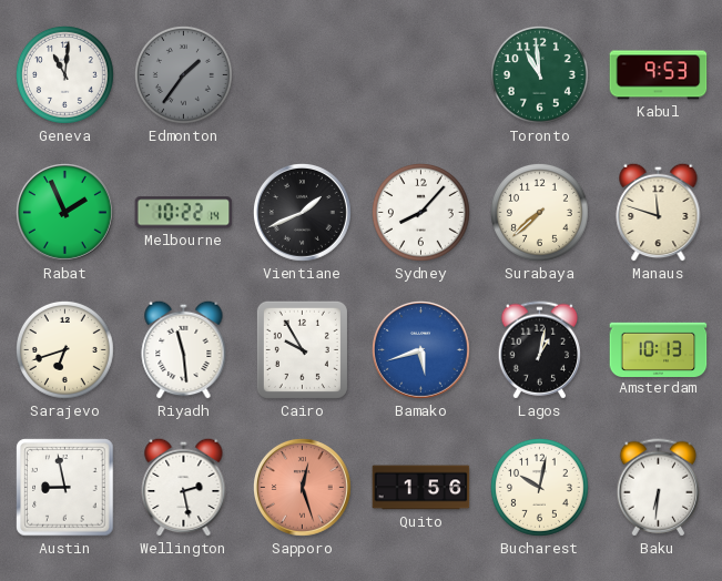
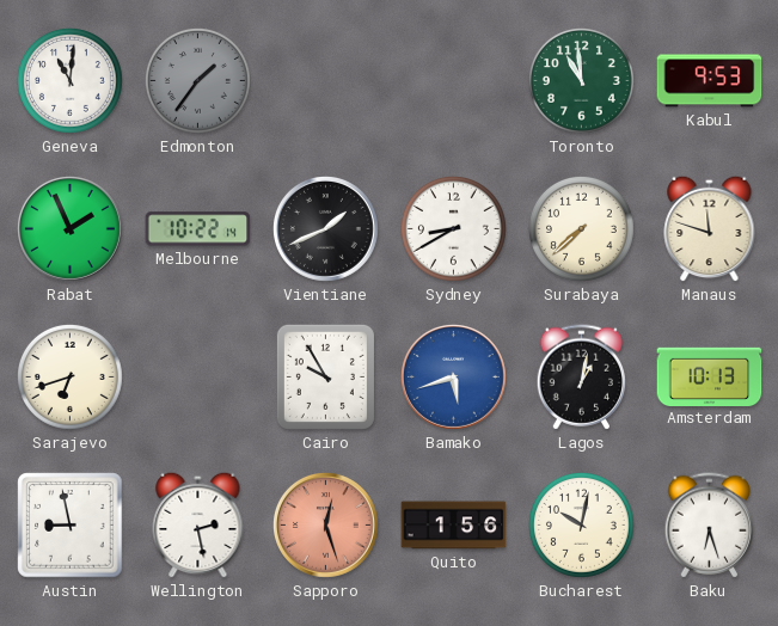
Sydney: 8:07 -> 8:40
Riyadh: 11:29 -> none
Baku: 6:31 -> 6:27
